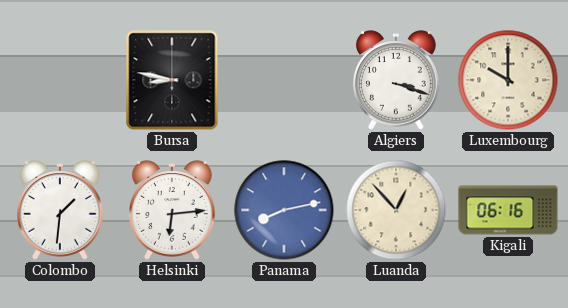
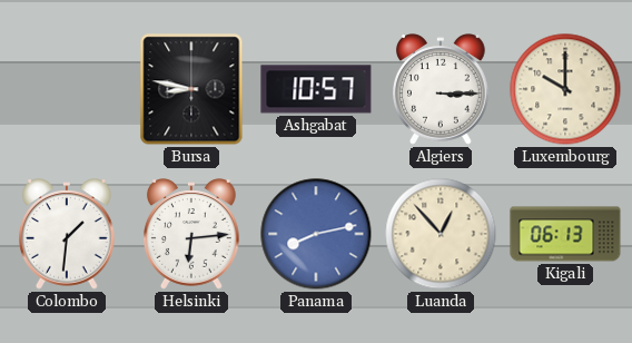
Ashgabat: none -> 10:57
Algiers: 3:18 -> 3:15
Kigali: 06:16 -> 06:13
